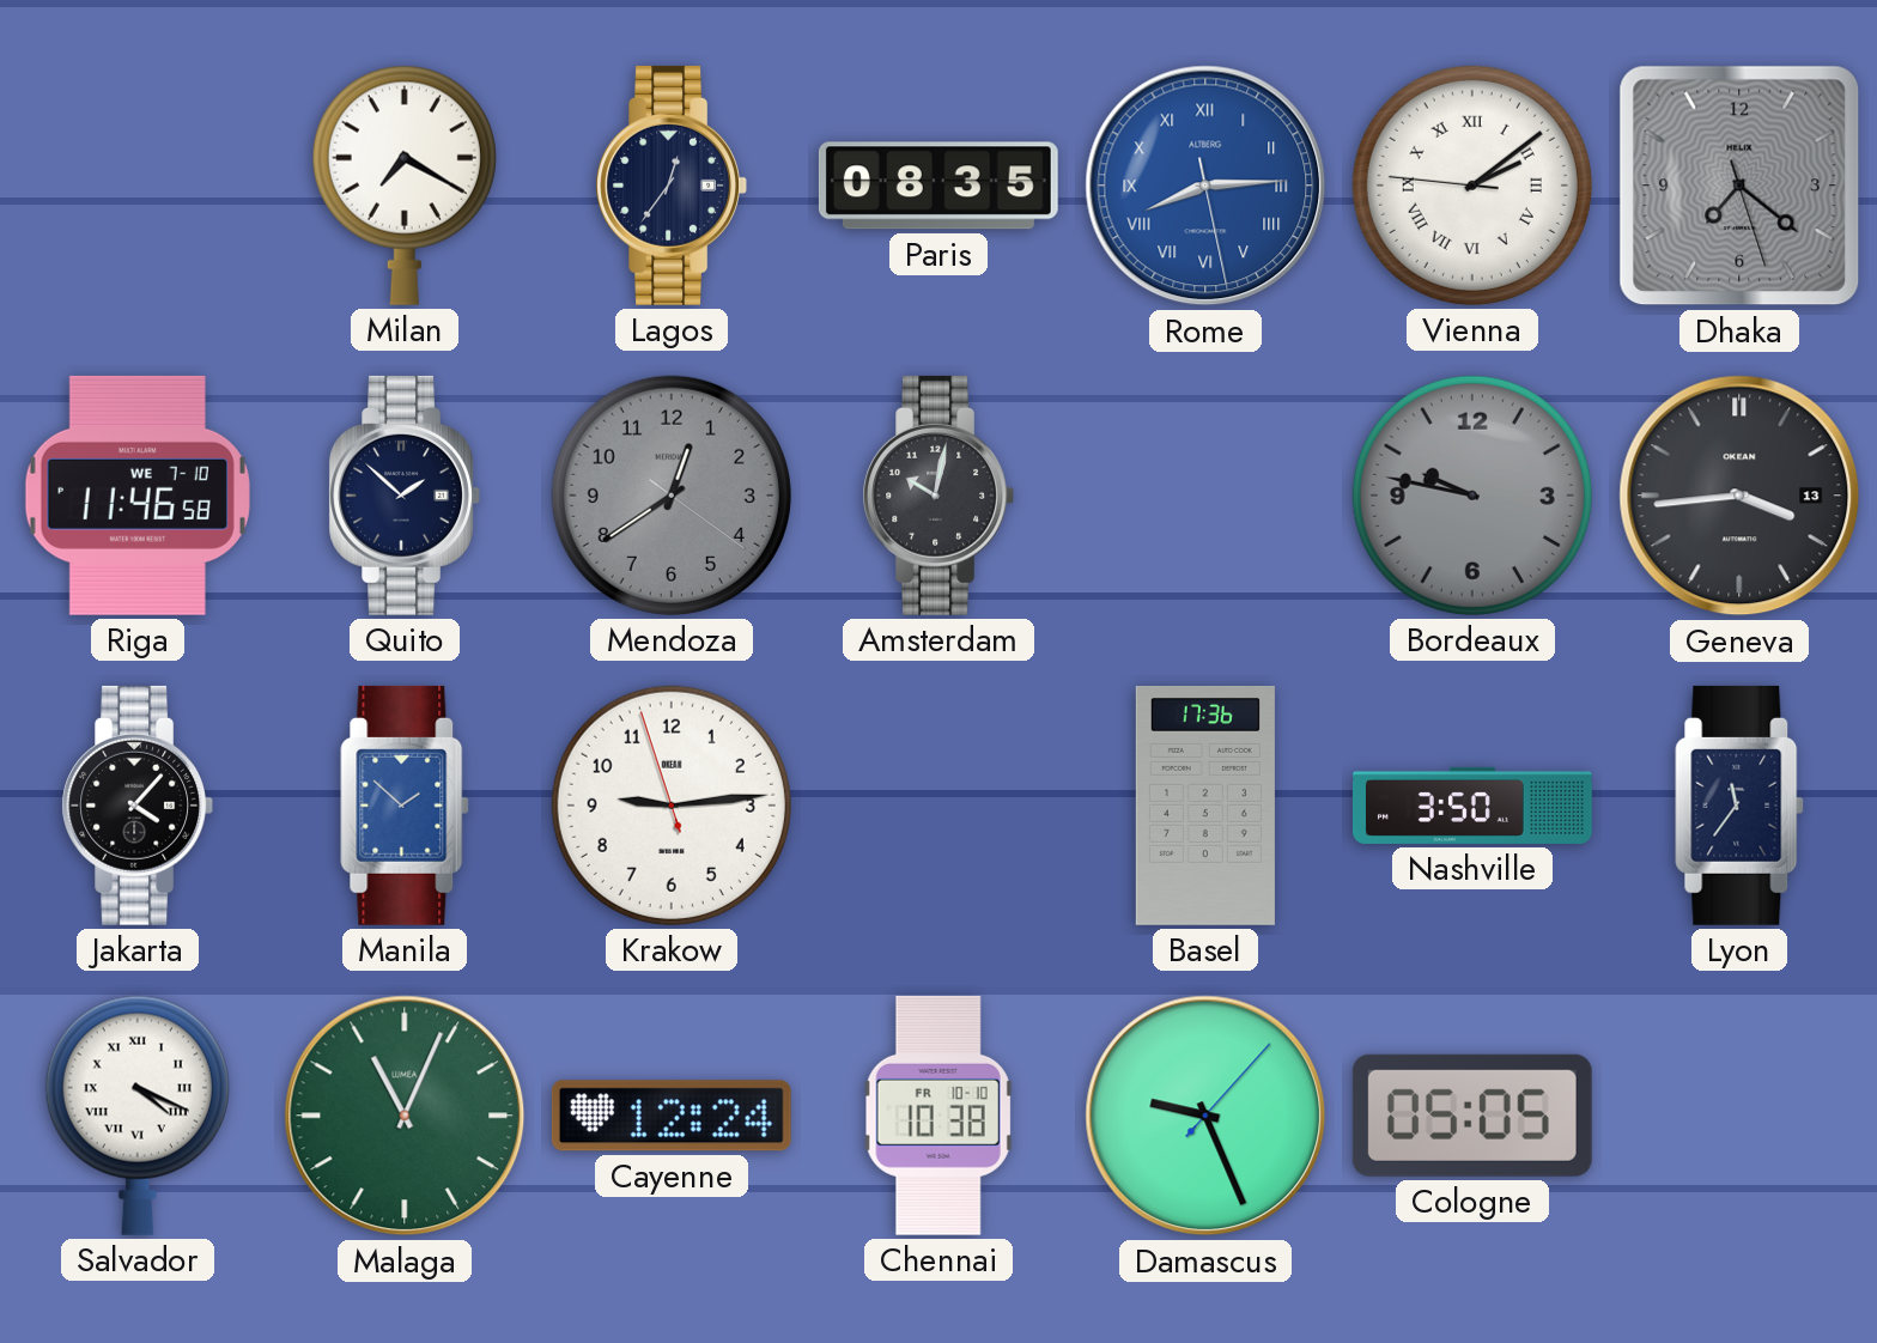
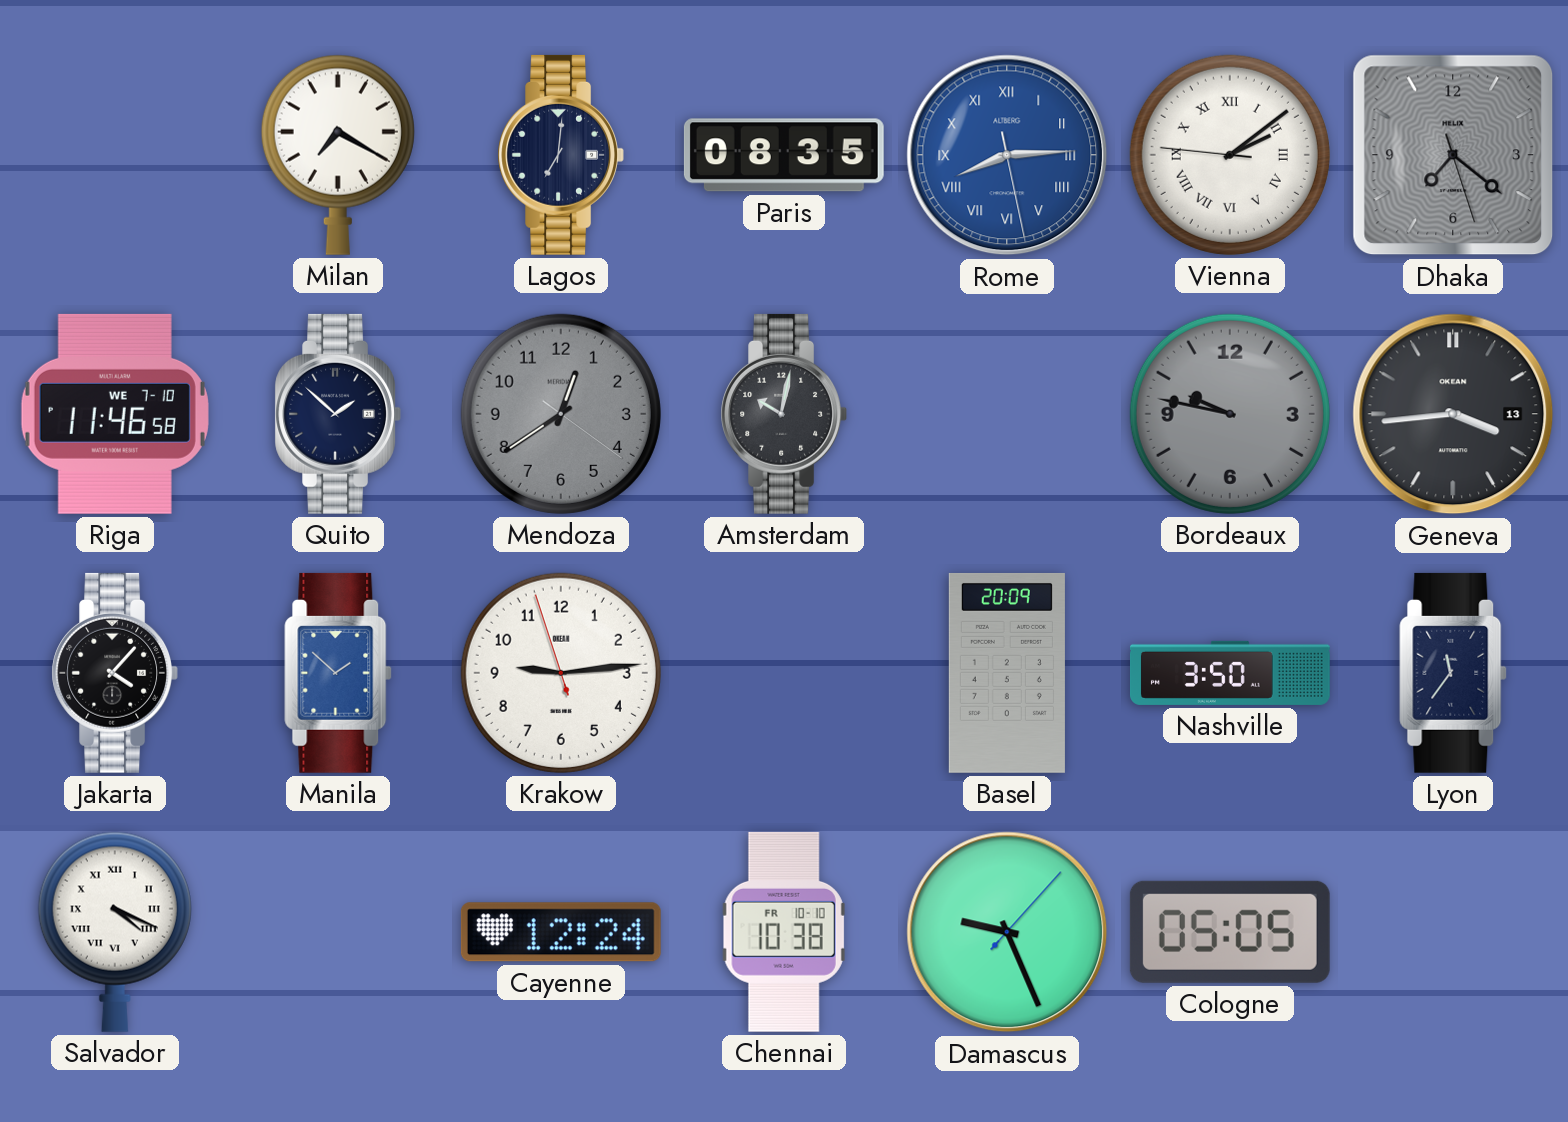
Lagos: 12:36 -> 7:01
Basel: 17:36 -> 20:09
Malaga: 11:04 -> none
